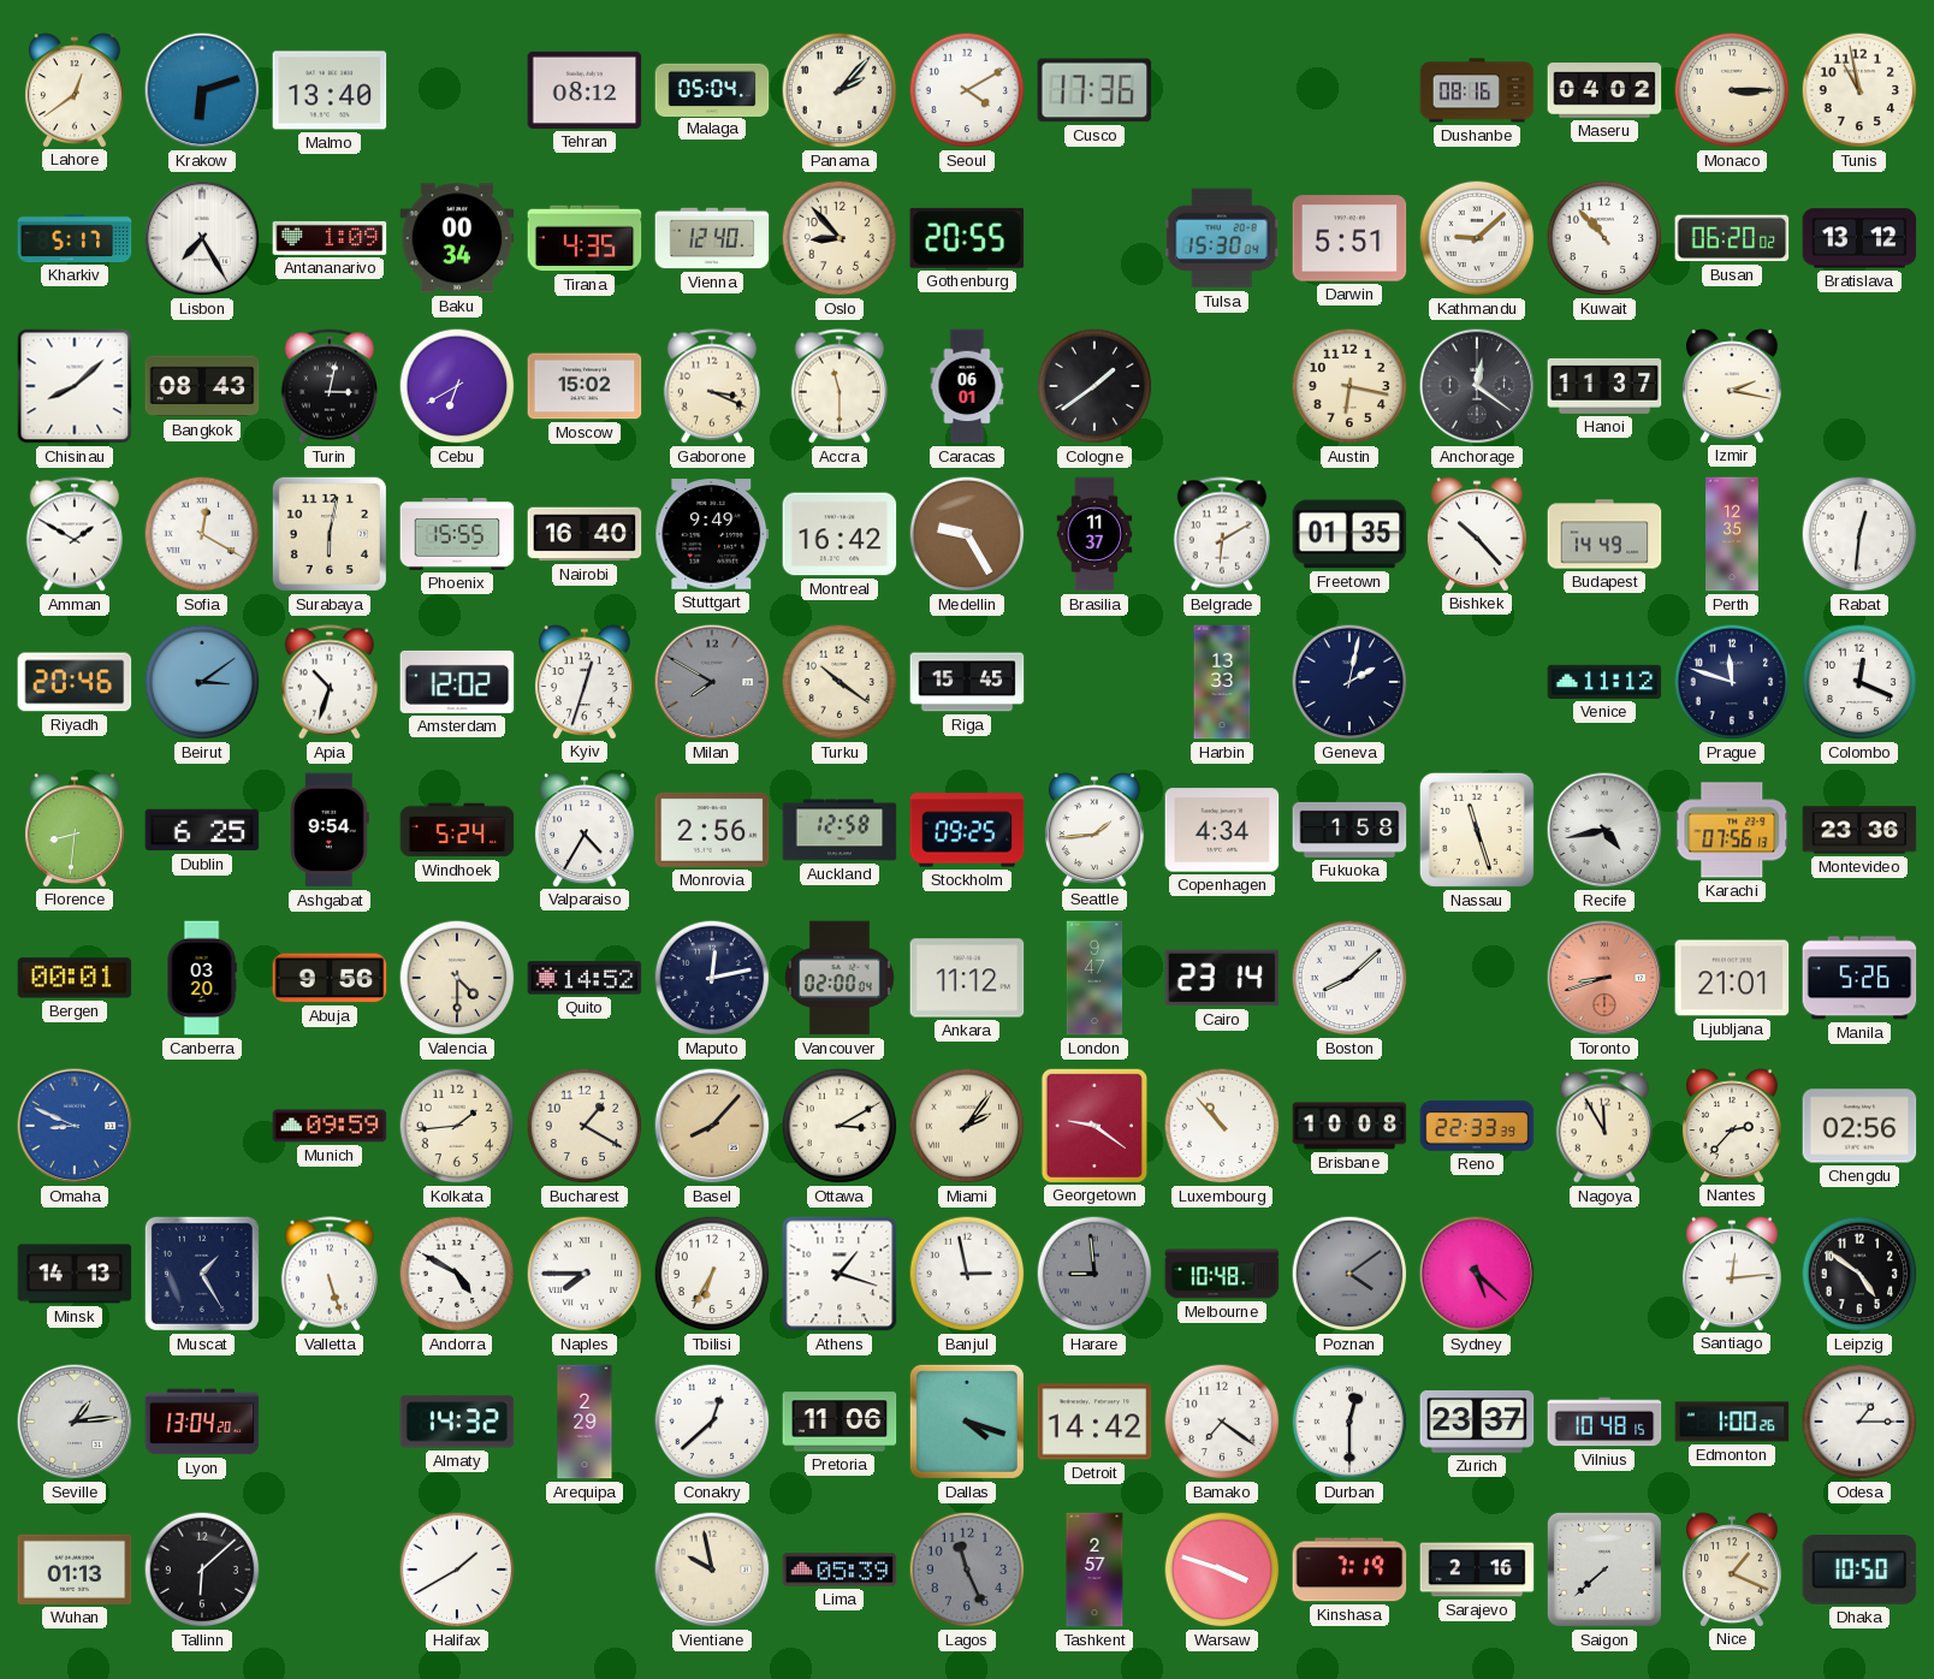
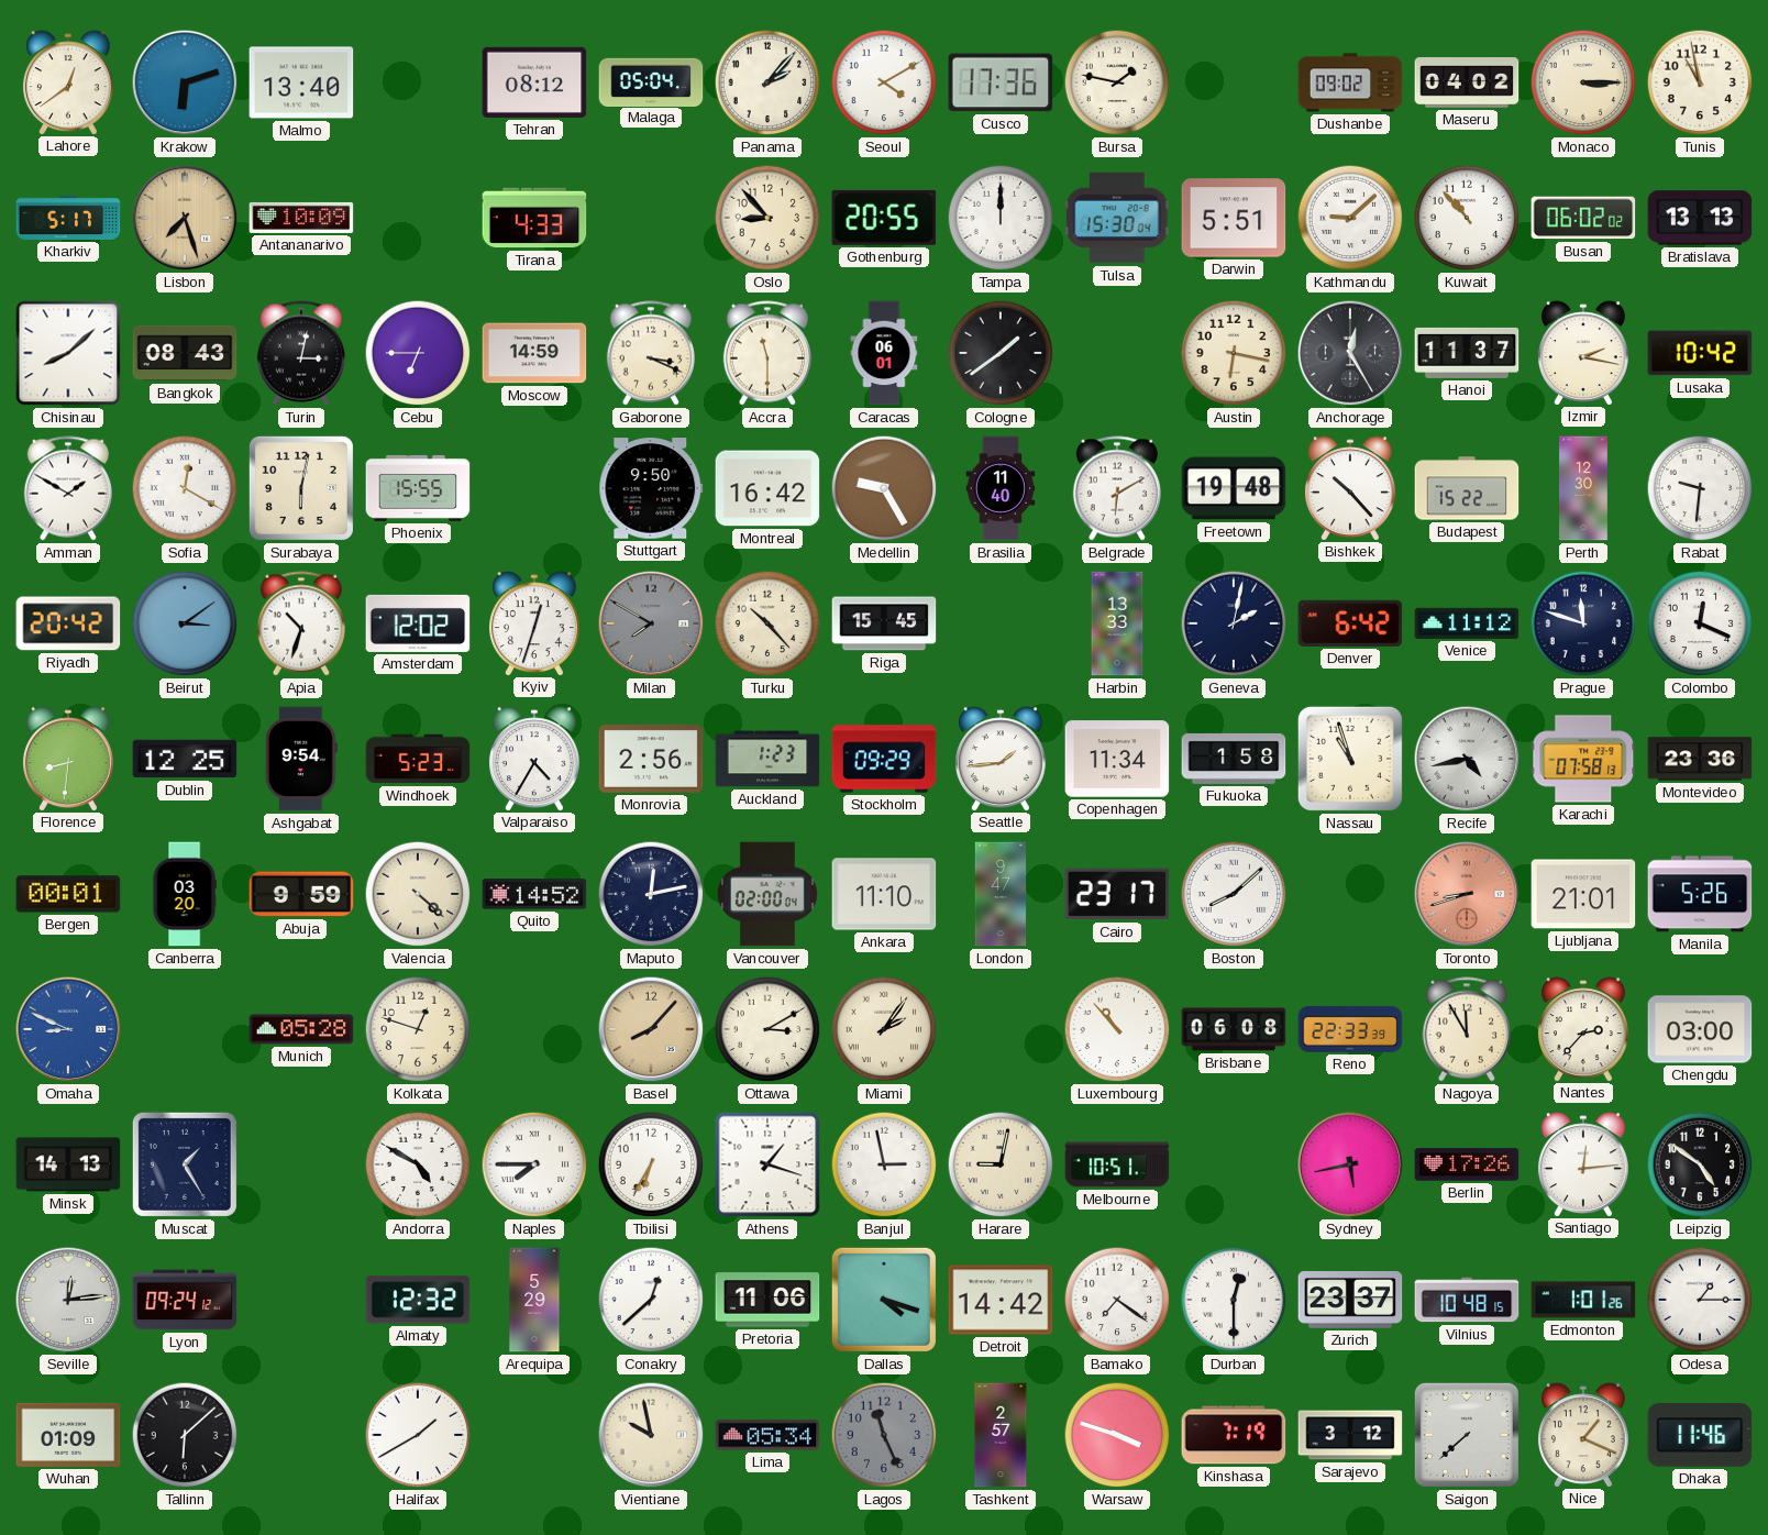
Bursa: none -> 1:47
Dushanbe: 08:16 -> 09:02
Lisbon: 7:25 -> 7:27
Lisbon dial: white -> champagne
Antananarivo: 1:09 -> 10:09
Baku: 00:34 -> none
Tirana: 4:35 -> 4:33
Vienna: 12:40 -> none
Tampa: none -> 12:00
Busan: 06:20 -> 06:02
Bratislava: 13:12 -> 13:13
Cebu: 6:40 -> 6:45
Moscow: 15:02 -> 14:59
Anchorage: 12:21 -> 12:25
Lusaka: none -> 10:42
Nairobi: 16:40 -> none
Stuttgart: 9:49 -> 9:50
Brasilia: 11:37 -> 11:40
Freetown: 01:35 -> 19:48
Budapest: 14:49 -> 15:22
Perth: 12:35 -> 12:30
Rabat: 12:31 -> 9:31
Riyadh: 20:46 -> 20:42
Turku: 10:21 -> 10:23
Denver: none -> 6:42
Dublin: 6:25 -> 12:25
Windhoek: 5:24 -> 5:23
Auckland: 12:58 -> 1:23
Stockholm: 09:25 -> 09:29
Copenhagen: 4:34 -> 11:34
Nassau: 11:27 -> 10:57
Karachi: 07:56 -> 07:58
Abuja: 9:56 -> 9:59
Valencia: 4:30 -> 4:22
Ankara: 11:12 -> 11:10
Cairo: 23:14 -> 23:17
Munich: 09:59 -> 05:28
Kolkata: 1:44 -> 12:48
Bucharest: 1:20 -> none
Georgetown: 9:21 -> none
Brisbane: 10:08 -> 06:08
Chengdu: 02:56 -> 03:00
Valletta: 5:27 -> none
Harare: 8:59 -> 9:02
Harare dial: grey -> cream
Melbourne: 10:48 -> 10:51
Poznan: 4:09 -> none
Sydney: 5:22 -> 5:43
Berlin: none -> 17:26
Seville: 1:14 -> 12:14
Lyon: 13:04 -> 09:24
Almaty: 14:32 -> 12:32
Arequipa: 2:29 -> 5:29
Edmonton: 1:00 -> 1:01
Wuhan: 01:13 -> 01:09
Lima: 05:39 -> 05:34
Sarajevo: 2:16 -> 3:12
Dhaka: 10:50 -> 11:46
